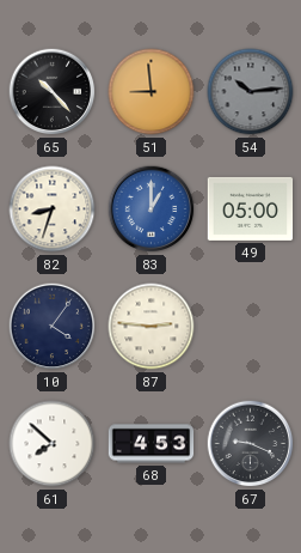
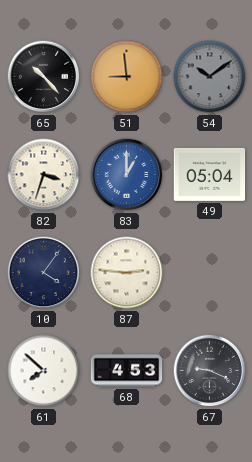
54: 10:14 -> 10:09
82: 8:33 -> 3:33
49: 05:00 -> 05:04
